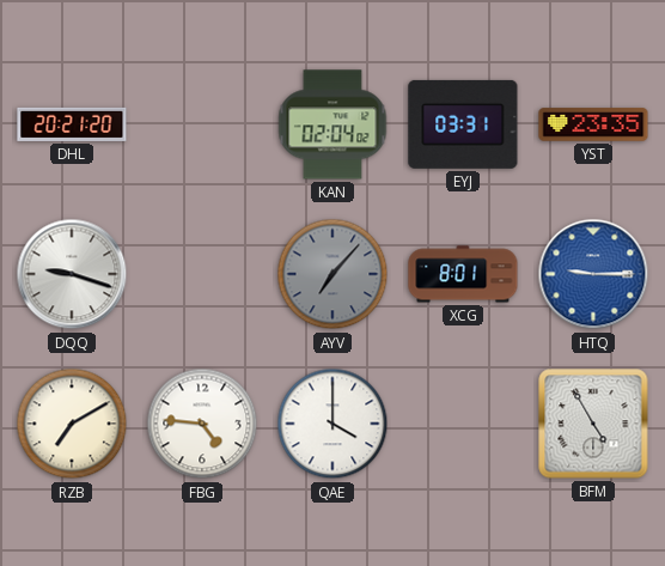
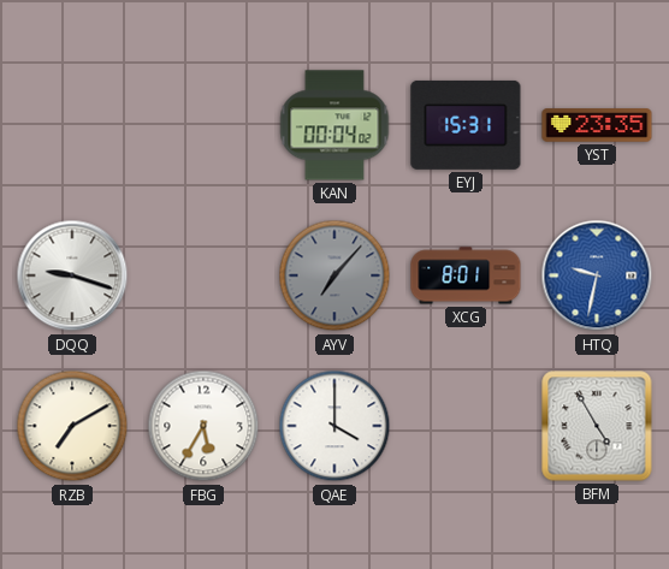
DHL: 20:21 -> none
KAN: 02:04 -> 00:04
EYJ: 03:31 -> 15:31
HTQ: 9:15 -> 9:32
FBG: 4:46 -> 5:35
